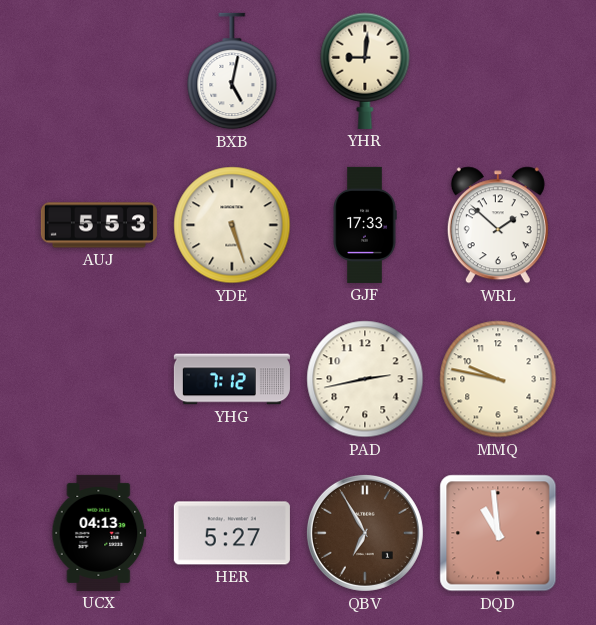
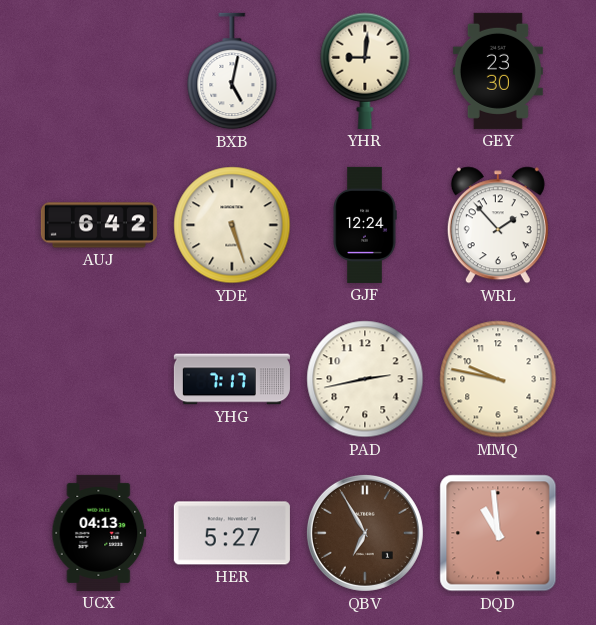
GEY: none -> 23:30
AUJ: 5:53 -> 6:42
GJF: 17:33 -> 12:24
WRL: 1:52 -> 1:53
YHG: 7:12 -> 7:17
